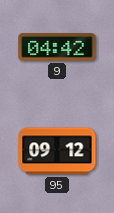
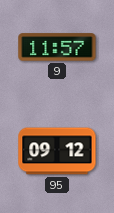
9: 04:42 -> 11:57
